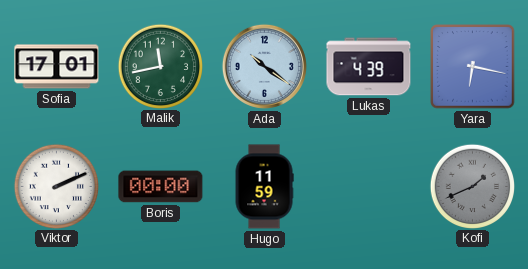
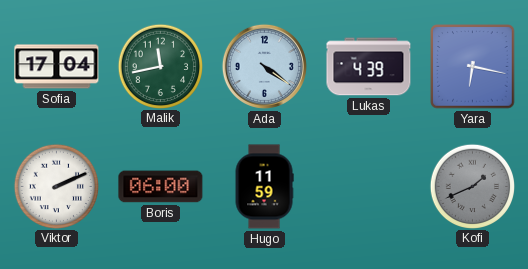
Sofia: 17:01 -> 17:04
Ada: 10:21 -> 4:21
Boris: 00:00 -> 06:00
